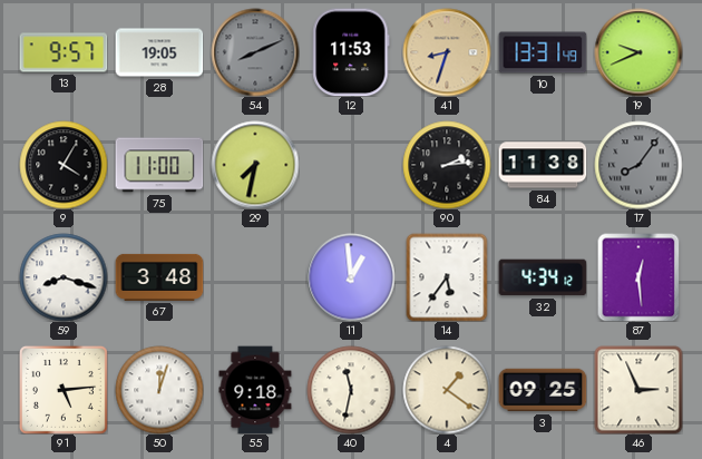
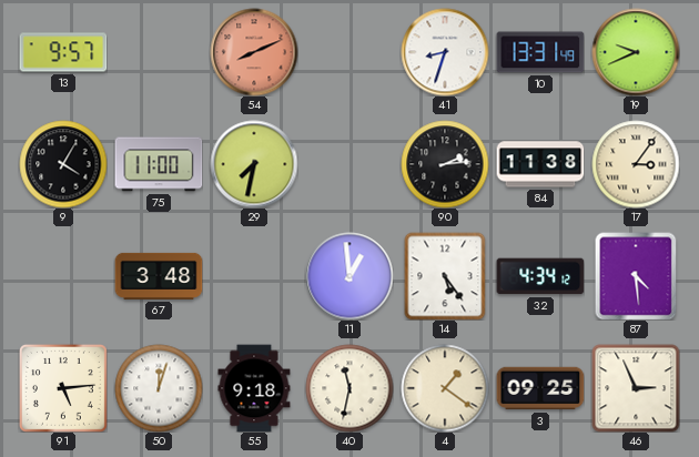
28: 19:05 -> none
54 dial: grey -> salmon
12: 11:53 -> none
41 dial: champagne -> white
17: 8:06 -> 3:06
17 dial: grey -> cream
59: 8:18 -> none
14: 5:36 -> 5:24
87: 12:29 -> 4:29
